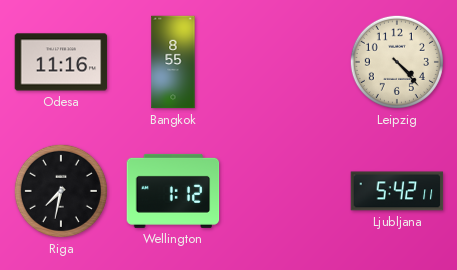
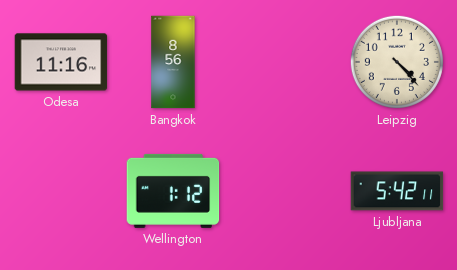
Bangkok: 8:55 -> 8:56
Riga: 7:32 -> none
